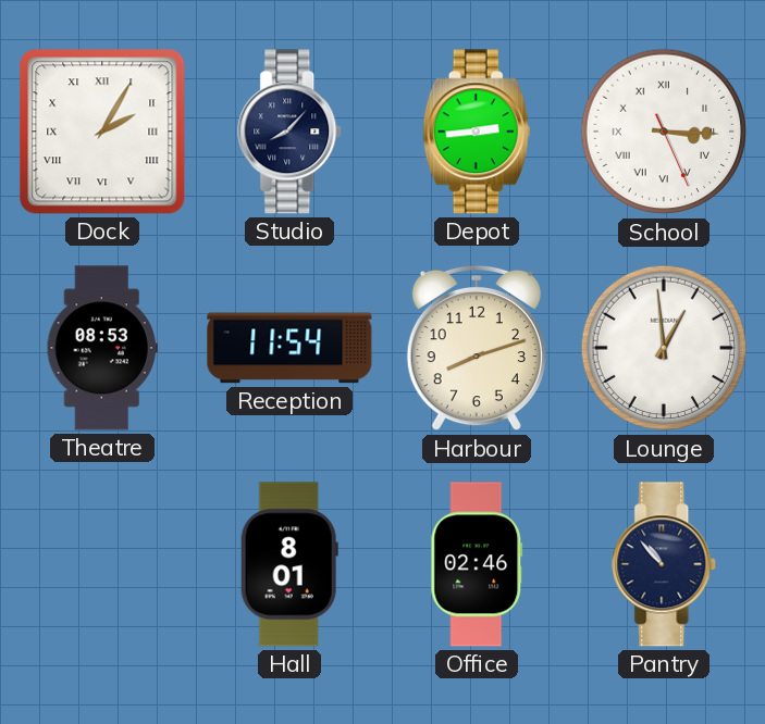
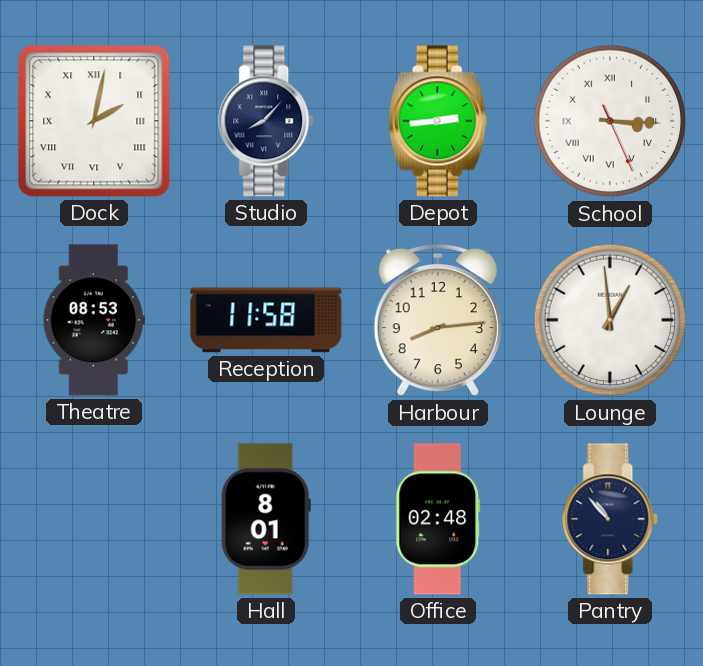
Dock: 2:05 -> 2:02
Reception: 11:54 -> 11:58
Harbour: 8:12 -> 8:14
Office: 02:46 -> 02:48
